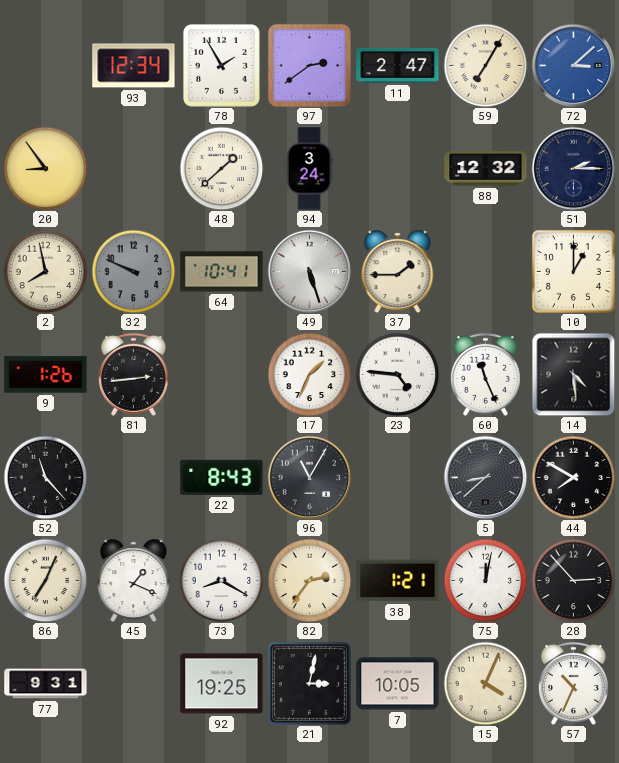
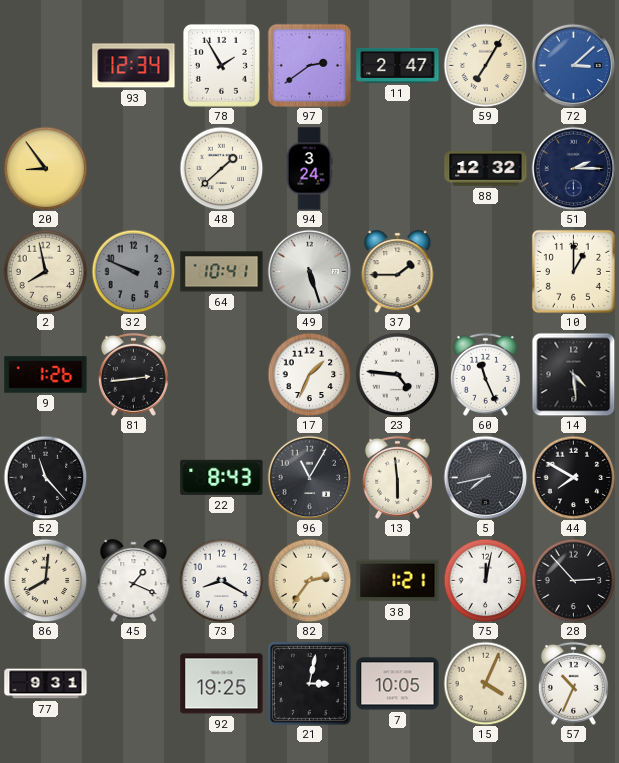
13: none -> 5:59
5: 8:38 -> 7:43
86: 7:04 -> 8:01
